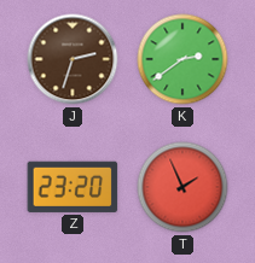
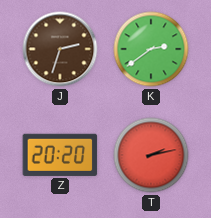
Z: 23:20 -> 20:20
T: 1:56 -> 2:13
